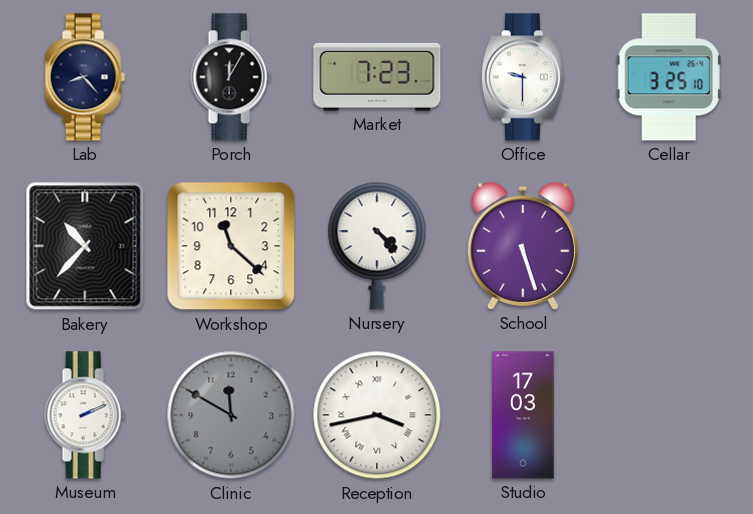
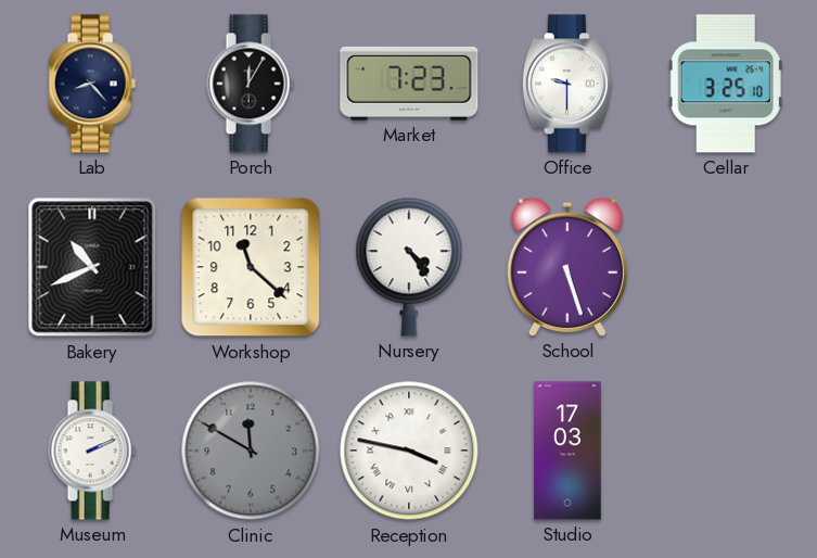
Bakery: 10:37 -> 10:41
Nursery: 4:23 -> 4:24
Reception: 3:43 -> 3:47
